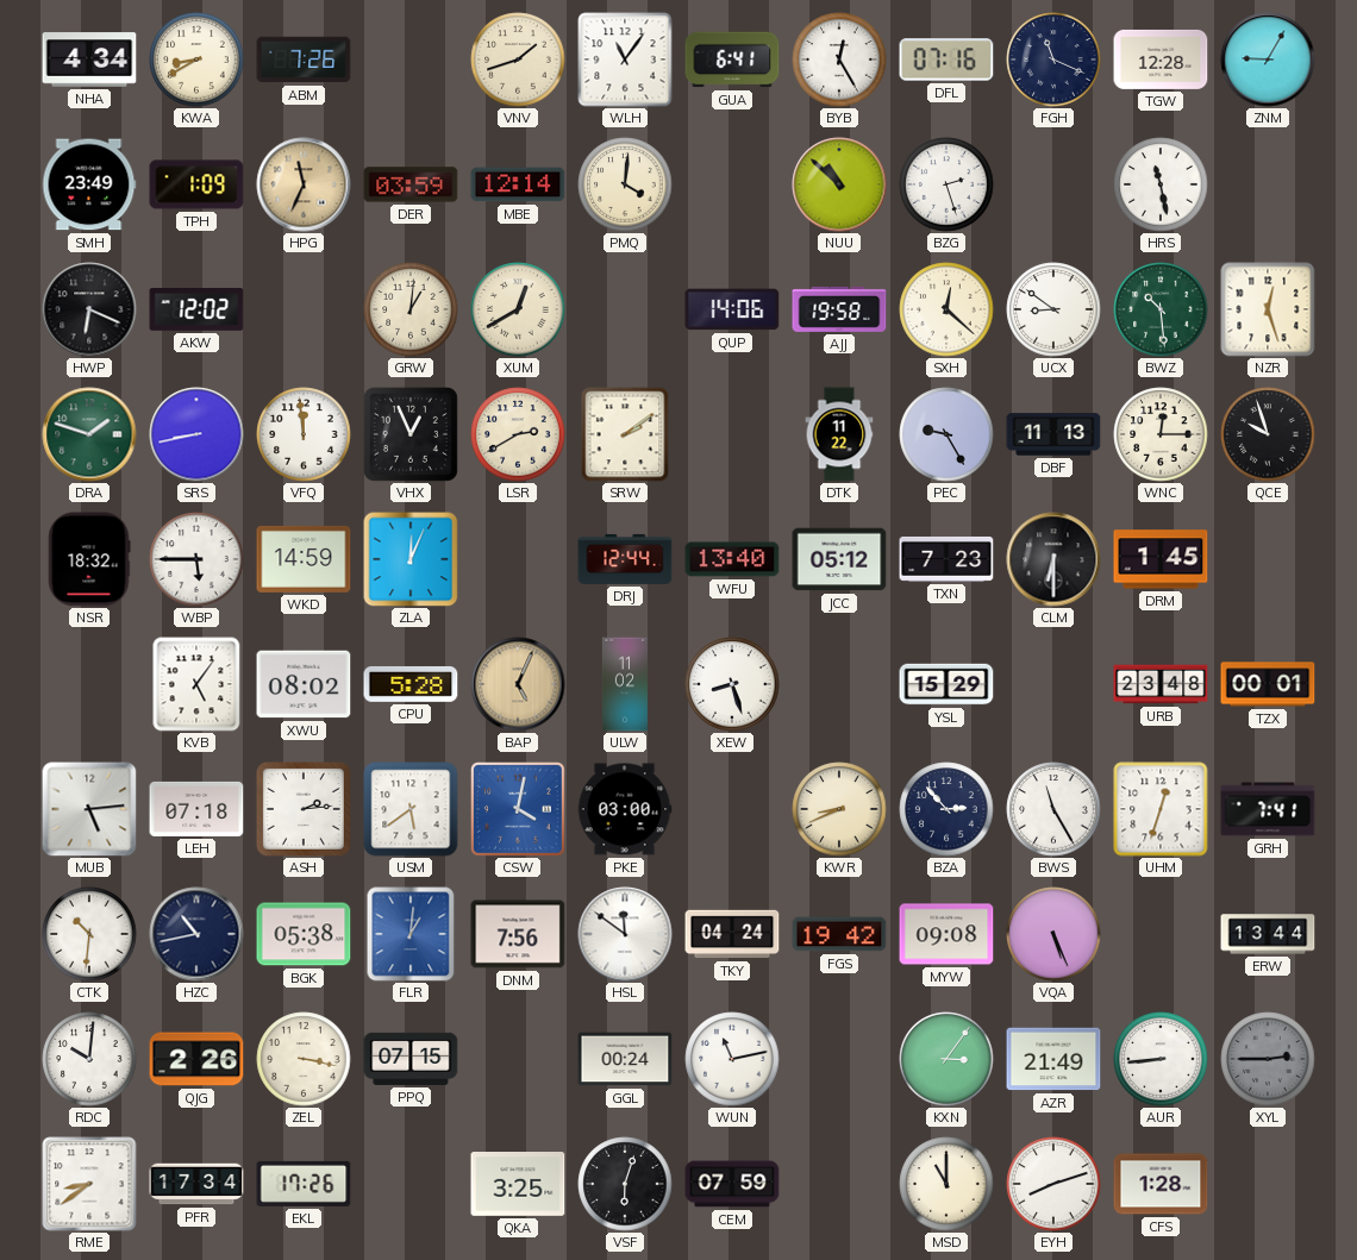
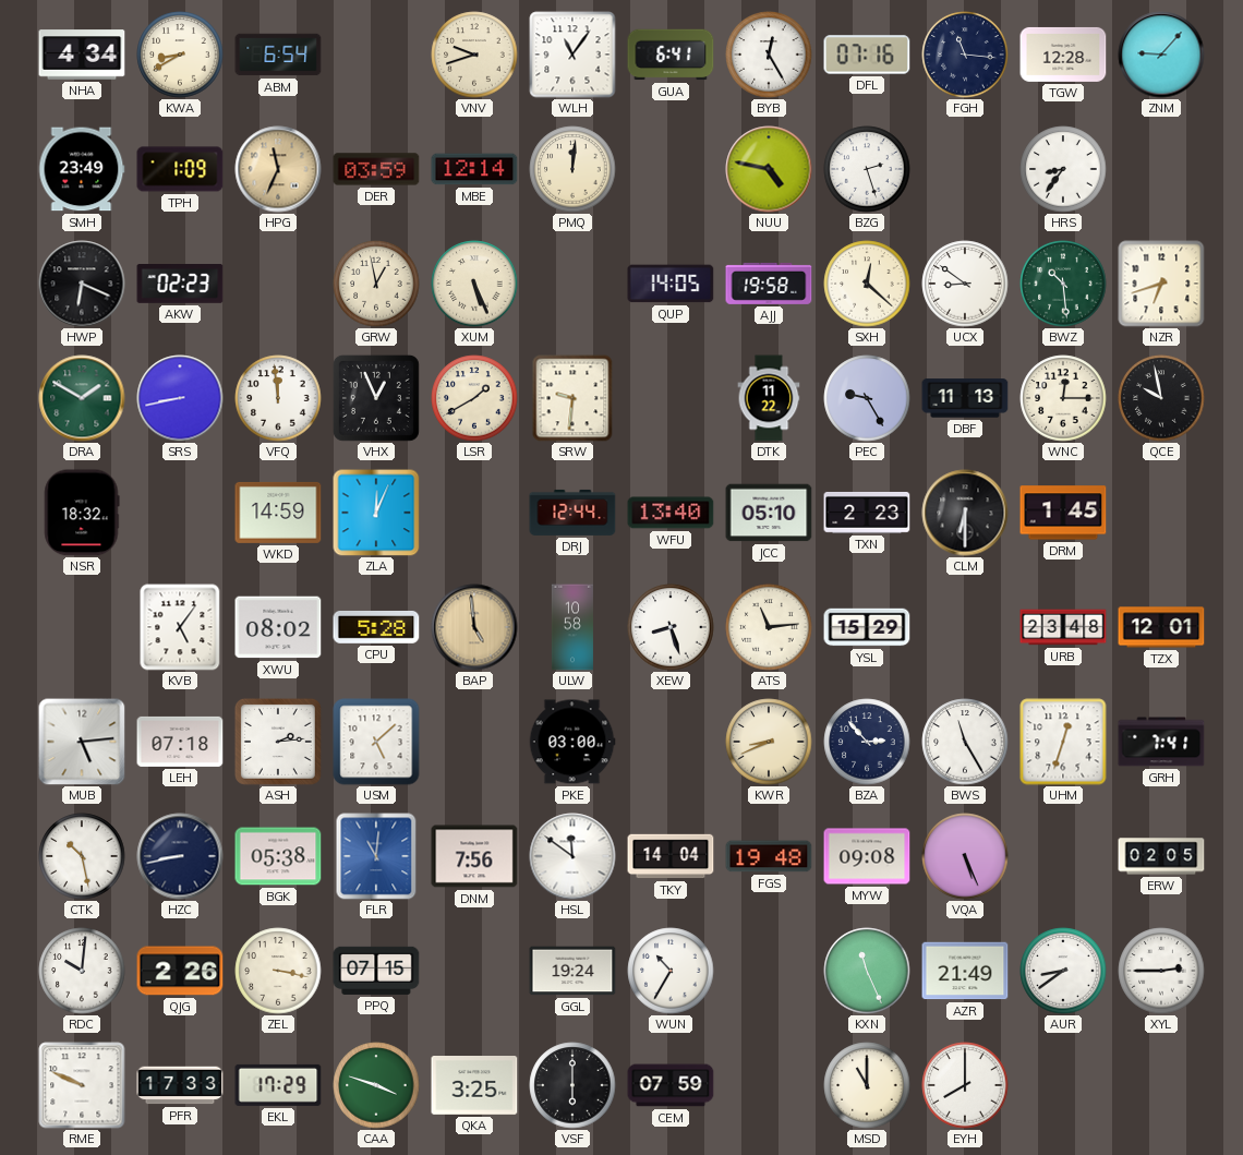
ABM: 7:26 -> 6:54
VNV: 1:42 -> 9:42
FGH: 11:19 -> 11:16
ZNM: 9:05 -> 9:07
PMQ: 4:01 -> 12:01
NUU: 10:52 -> 4:47
HRS: 11:28 -> 8:36
AKW: 12:02 -> 02:23
GRW: 1:01 -> 12:58
XUM: 12:40 -> 5:26
QUP: 14:06 -> 14:05
NZR: 12:27 -> 6:42
DRA: 1:48 -> 1:50
LSR: 2:40 -> 1:40
SRW: 2:09 -> 9:31
QCE: 9:57 -> 9:58
WBP: 5:45 -> none
JCC: 05:12 -> 05:10
TXN: 7:23 -> 2:23
BAP: 5:04 -> 4:59
ULW: 11:02 -> 10:58
ATS: none -> 11:14
TZX: 00:01 -> 12:01
USM: 5:39 -> 5:08
CSW: 4:02 -> none
CTK: 10:31 -> 10:28
HZC: 10:43 -> 8:43
FLR: 1:01 -> 11:01
TKY: 04:24 -> 14:04
FGS: 19:42 -> 19:48
ERW: 13:44 -> 02:05
GGL: 00:24 -> 19:24
WUN: 11:13 -> 10:35
KXN: 3:06 -> 11:26
AUR: 8:44 -> 8:39
XYL dial: grey -> white
RME: 8:39 -> 9:49
PFR: 17:34 -> 17:33
EKL: 17:26 -> 17:29
CAA: none -> 3:48
VSF: 6:03 -> 6:00
EYH: 8:12 -> 8:00
CFS: 1:28 -> none
